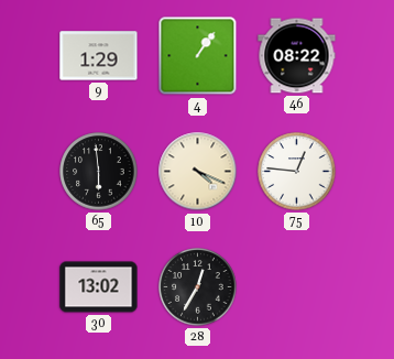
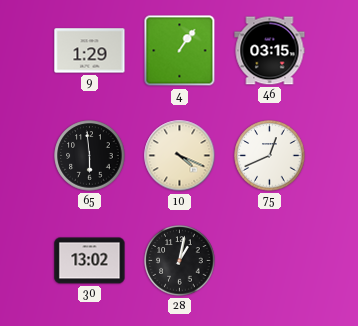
46: 08:22 -> 03:15
75: 12:46 -> 12:41
28: 12:35 -> 1:02
